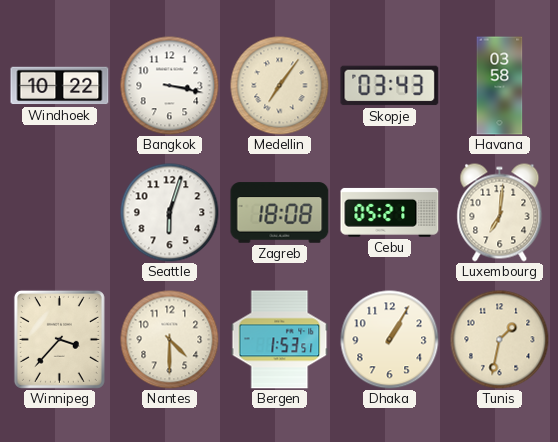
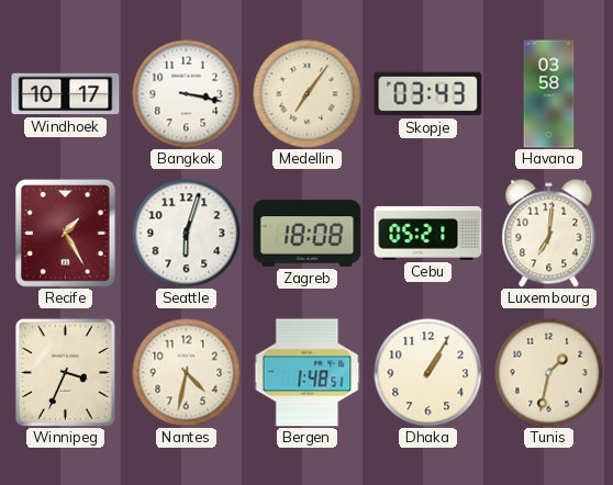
Windhoek: 10:22 -> 10:17
Recife: none -> 1:25
Winnipeg: 3:37 -> 3:34
Nantes: 4:30 -> 4:32
Bergen: 1:53 -> 1:48
